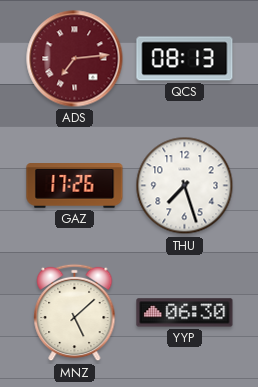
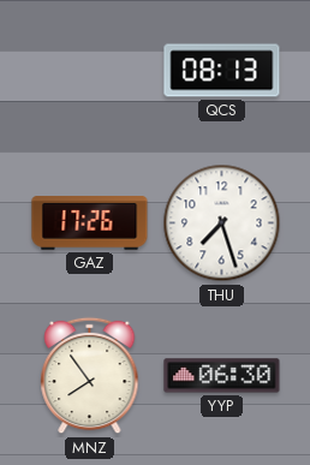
ADS: 7:14 -> none
MNZ: 5:08 -> 7:54
